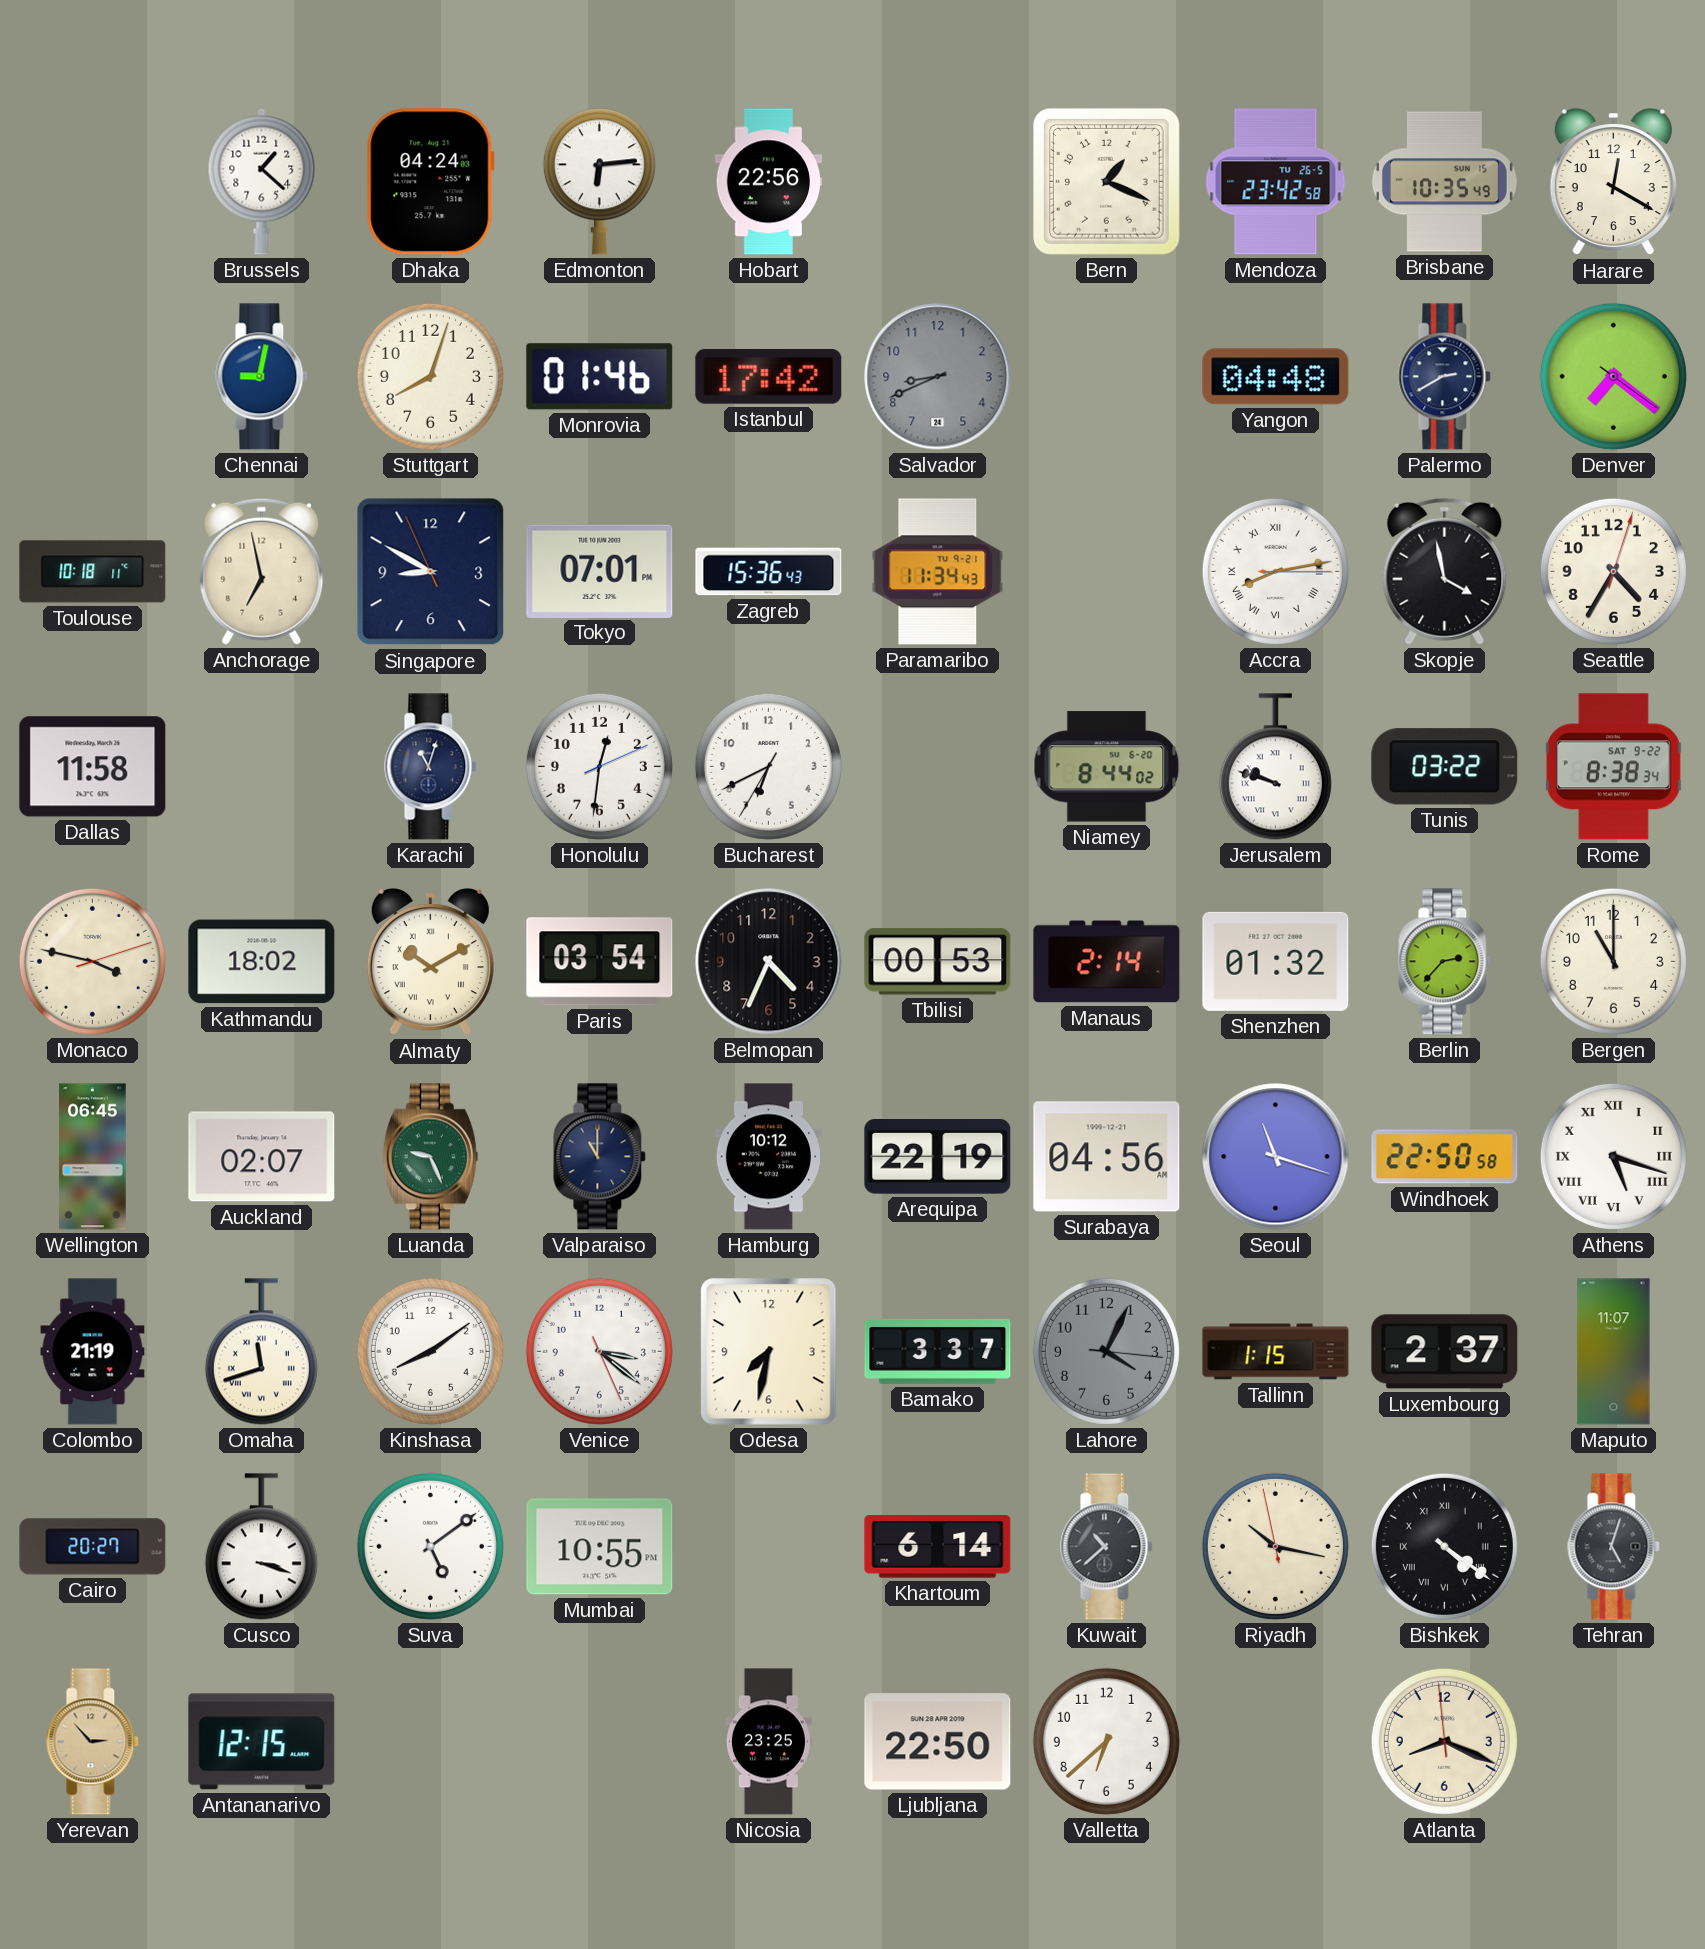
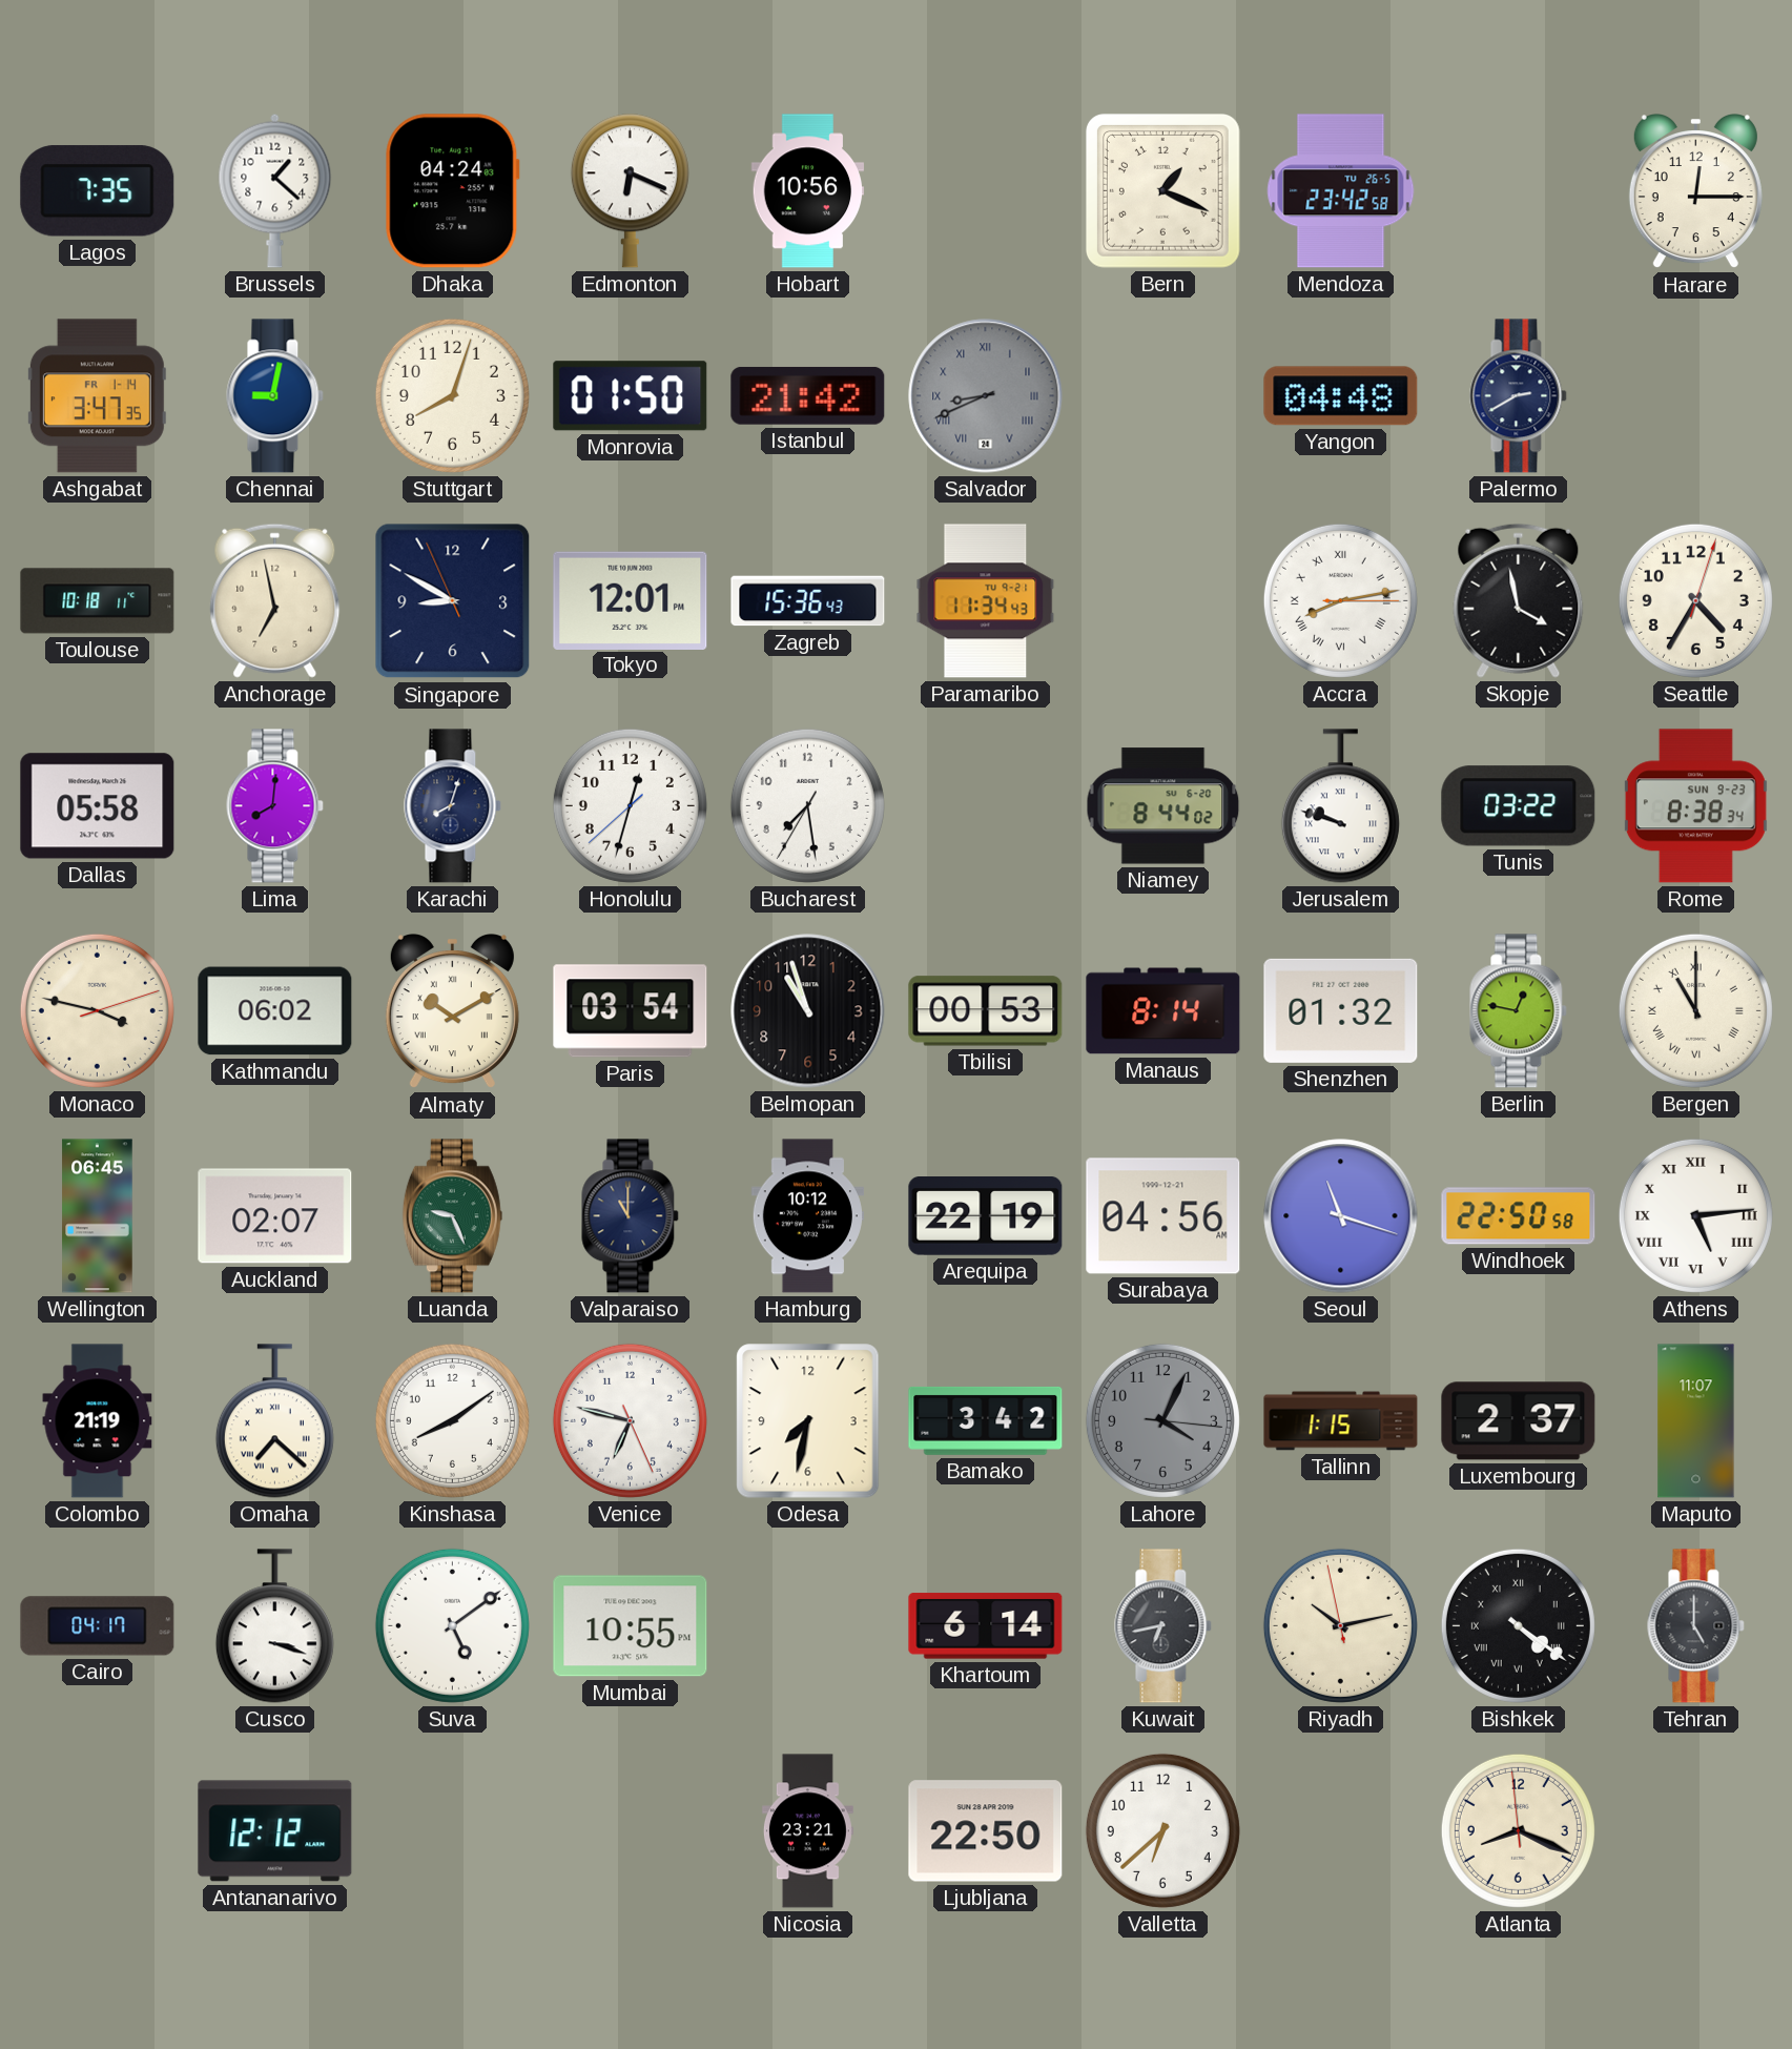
Lagos: none -> 7:35
Edmonton: 6:14 -> 6:19
Hobart: 22:56 -> 10:56
Brisbane: 10:35 -> none
Harare: 12:20 -> 12:15
Ashgabat: none -> 3:47
Monrovia: 01:46 -> 01:50
Istanbul: 17:42 -> 21:42
Salvador numerals: Arabic -> Roman
Denver: 7:21 -> none
Tokyo: 07:01 -> 12:01
Dallas: 11:58 -> 05:58
Lima: none -> 8:01
Karachi: 11:03 -> 8:03
Honolulu: 12:31 -> 12:32
Bucharest: 6:40 -> 7:28
Rome date: SAT 9-22 -> SUN 9-23
Kathmandu: 18:02 -> 06:02
Belmopan: 4:34 -> 10:57
Manaus: 2:14 -> 8:14
Berlin: 2:37 -> 12:47
Bergen numerals: Arabic -> Roman
Athens: 5:18 -> 5:14
Omaha: 11:42 -> 7:22
Venice: 3:21 -> 6:47
Bamako: 3:37 -> 3:42
Cairo: 20:27 -> 04:17
Kuwait: 10:38 -> 6:43
Riyadh: 10:16 -> 10:12
Tehran: 5:03 -> 5:00
Yerevan: 2:53 -> none
Antananarivo: 12:15 -> 12:12
Nicosia: 23:25 -> 23:21
